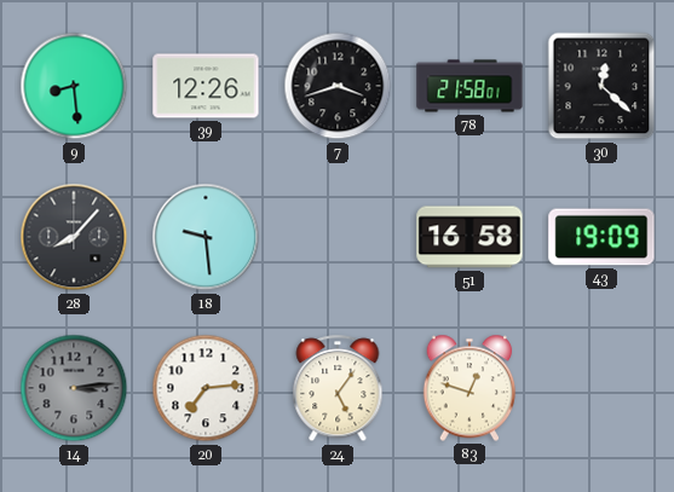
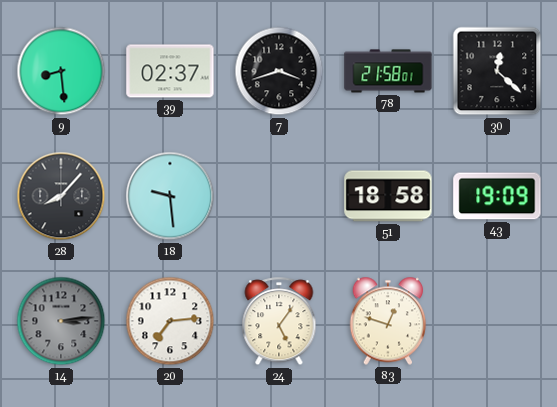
39: 12:26 -> 02:37
51: 16:58 -> 18:58
